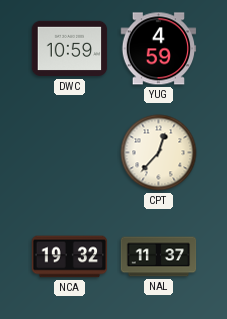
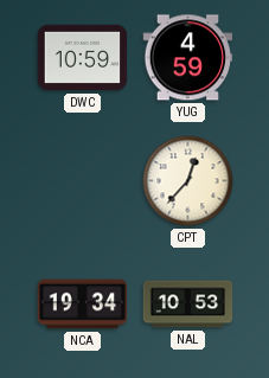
NCA: 19:32 -> 19:34
NAL: 11:37 -> 10:53
